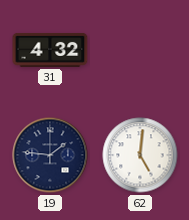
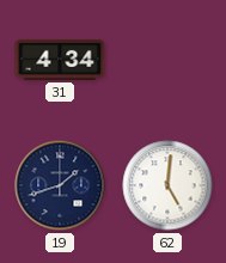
31: 4:32 -> 4:34
19: 1:46 -> 1:42
